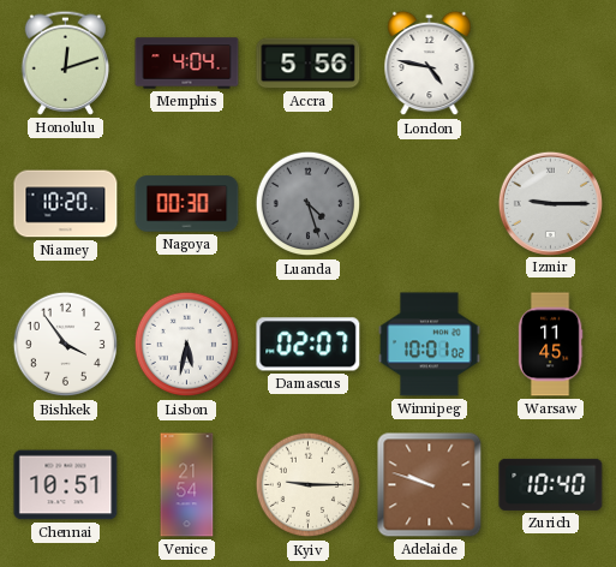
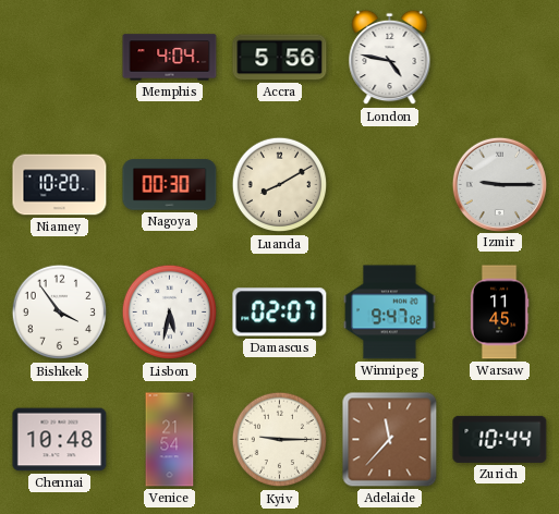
Honolulu: 12:12 -> none
Luanda: 4:27 -> 8:10
Luanda dial: grey -> cream
Winnipeg: 10:01 -> 9:47
Chennai: 10:51 -> 10:48
Adelaide: 9:48 -> 11:37
Zurich: 10:40 -> 10:44
